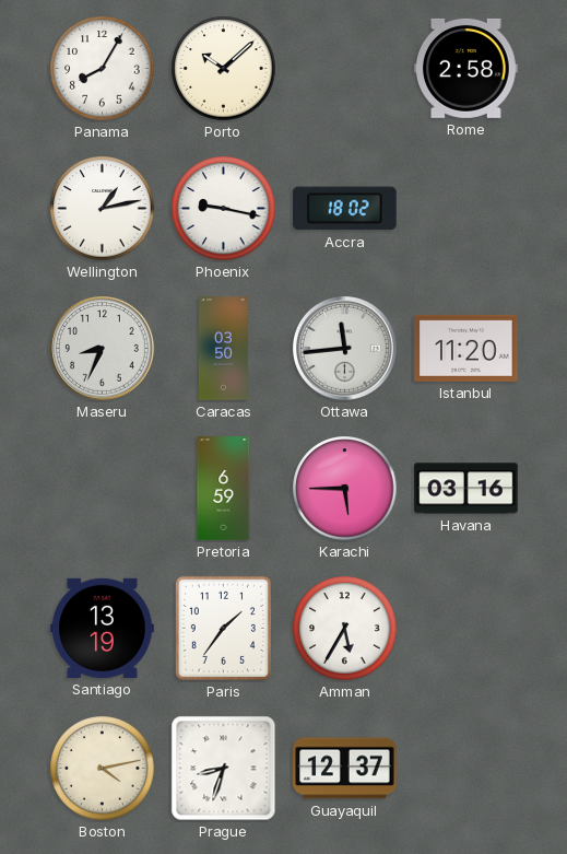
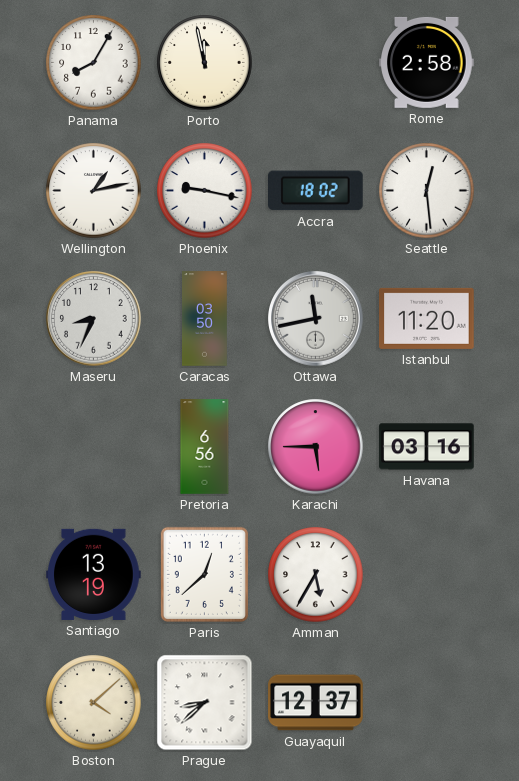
Porto: 10:08 -> 11:58
Seattle: none -> 12:29
Ottawa: 11:44 -> 11:43
Pretoria: 6:59 -> 6:56
Paris: 1:36 -> 12:38
Boston: 4:13 -> 4:08
Prague: 8:33 -> 8:38
